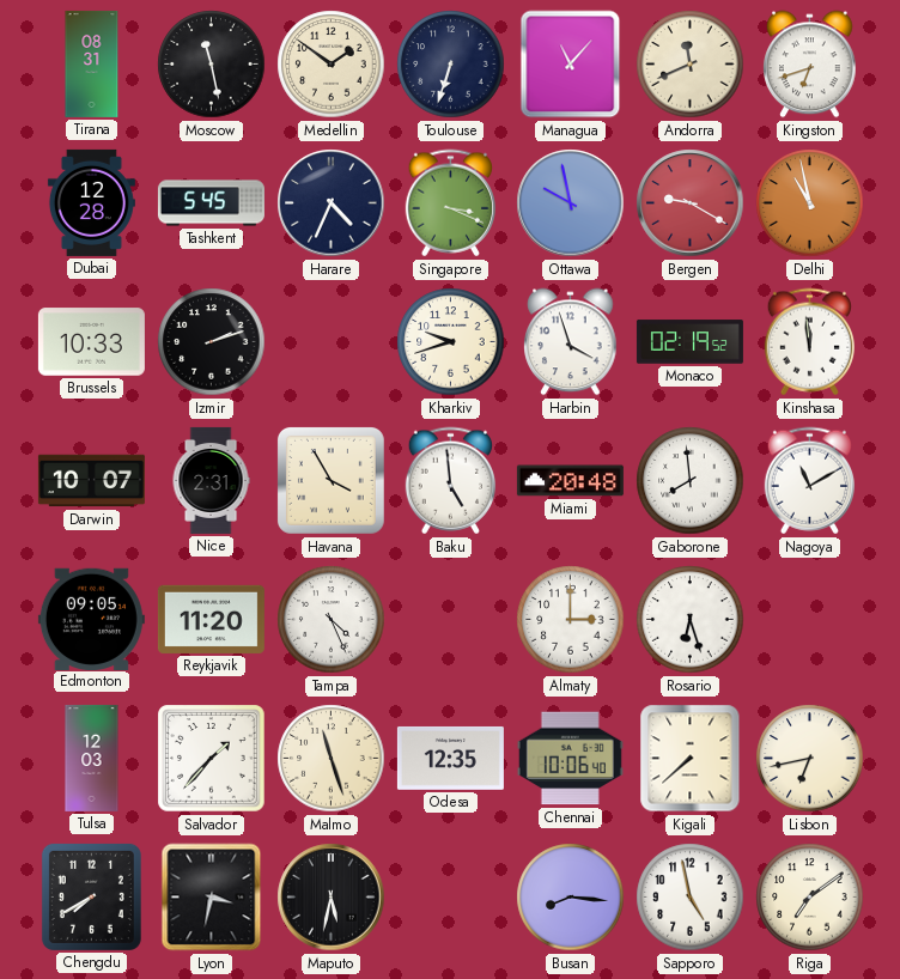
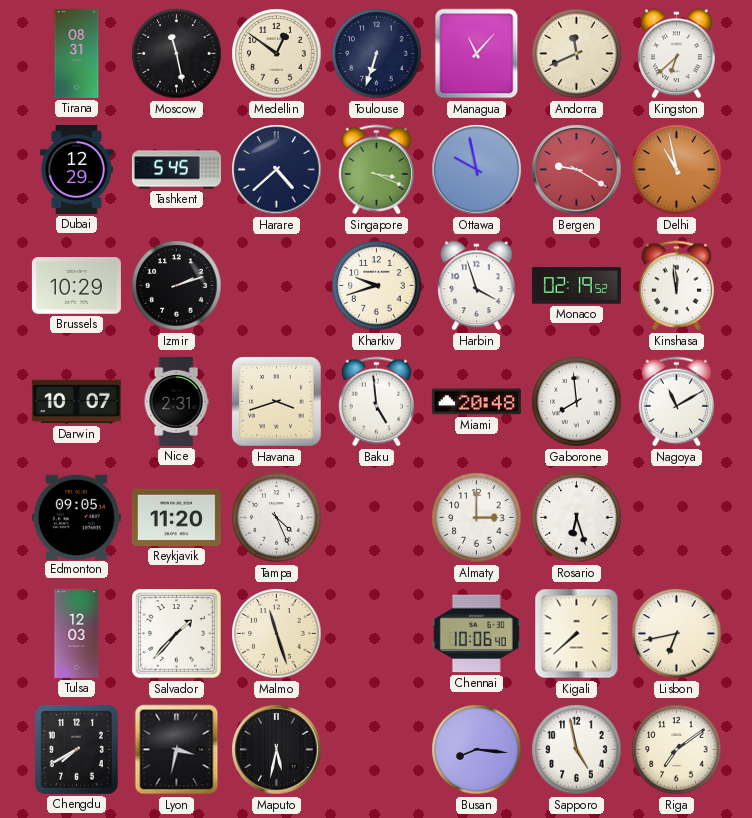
Medellin: 1:51 -> 12:51
Kingston: 6:42 -> 6:38
Dubai: 12:28 -> 12:29
Harare: 4:34 -> 4:38
Brussels: 10:33 -> 10:29
Havana: 3:55 -> 3:42
Odesa: 12:35 -> none
